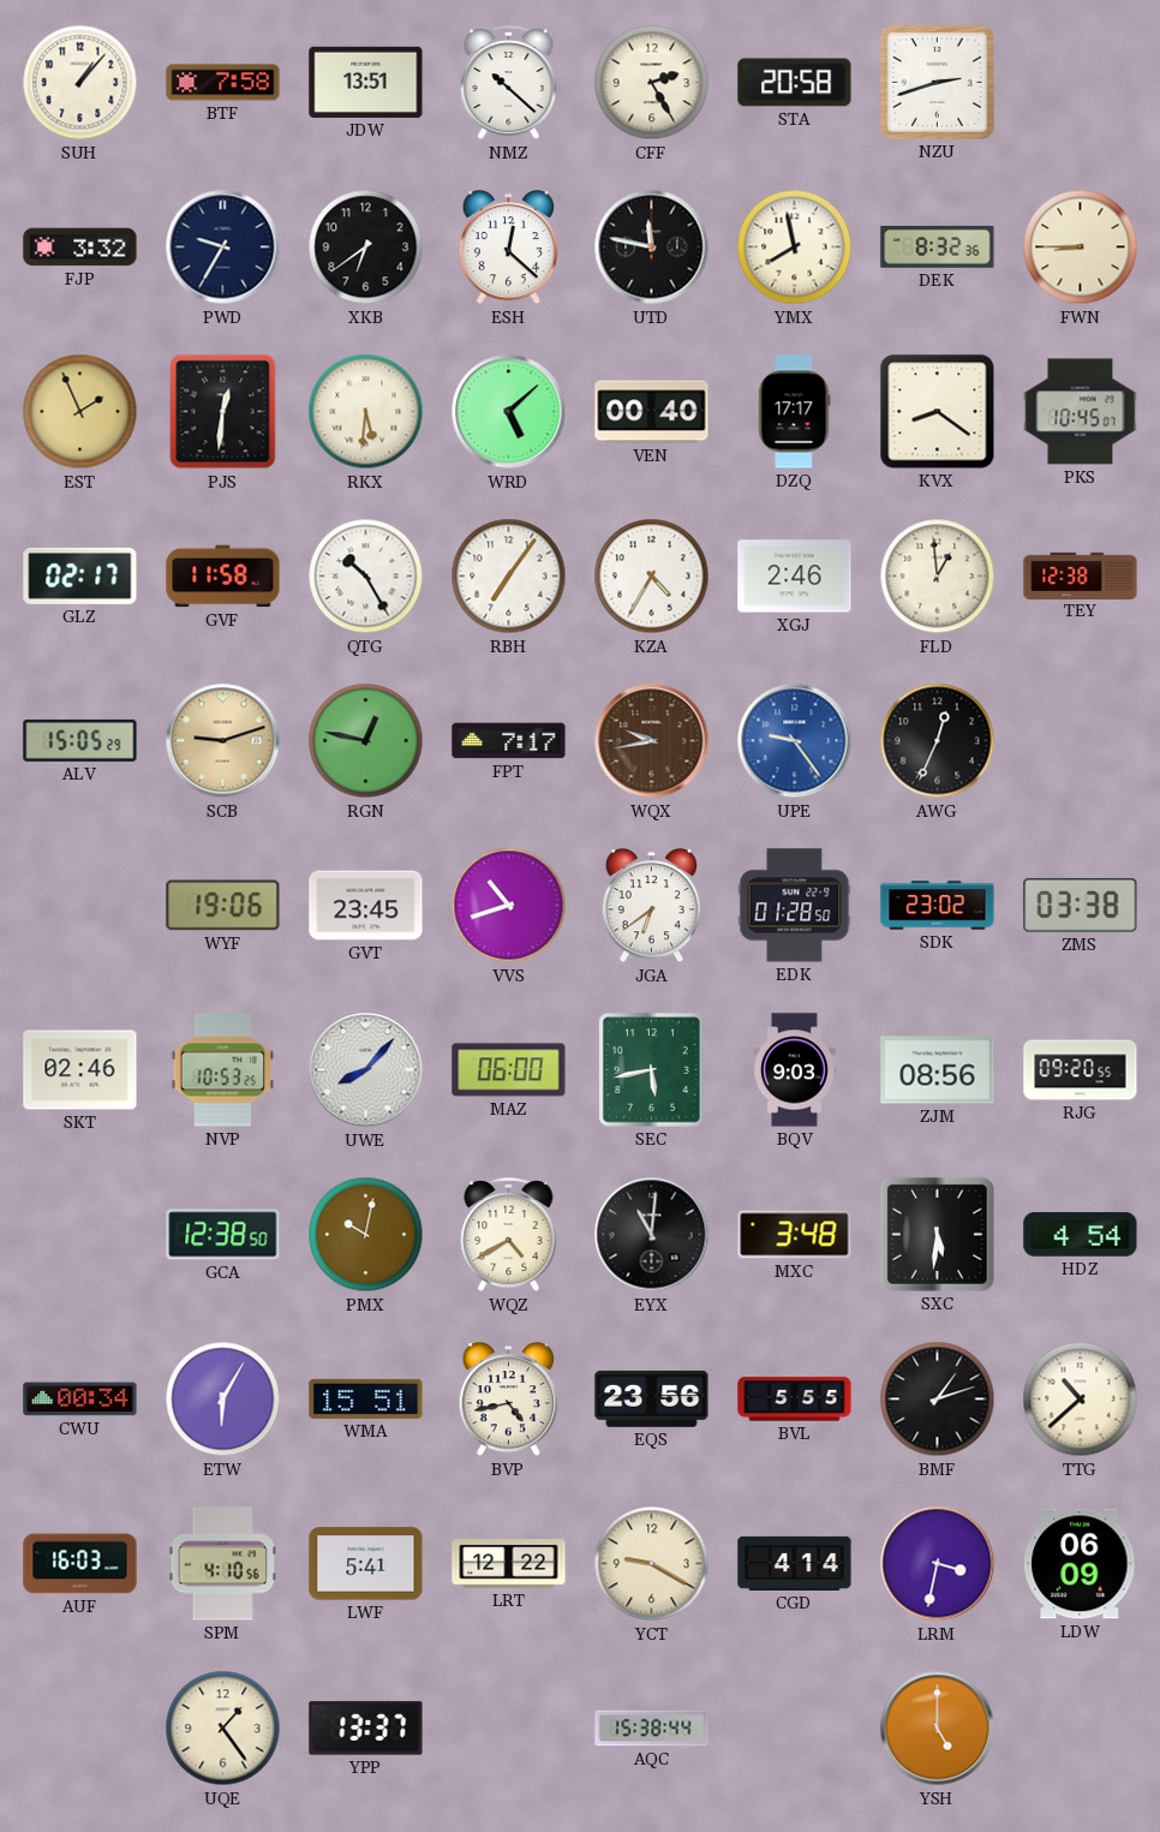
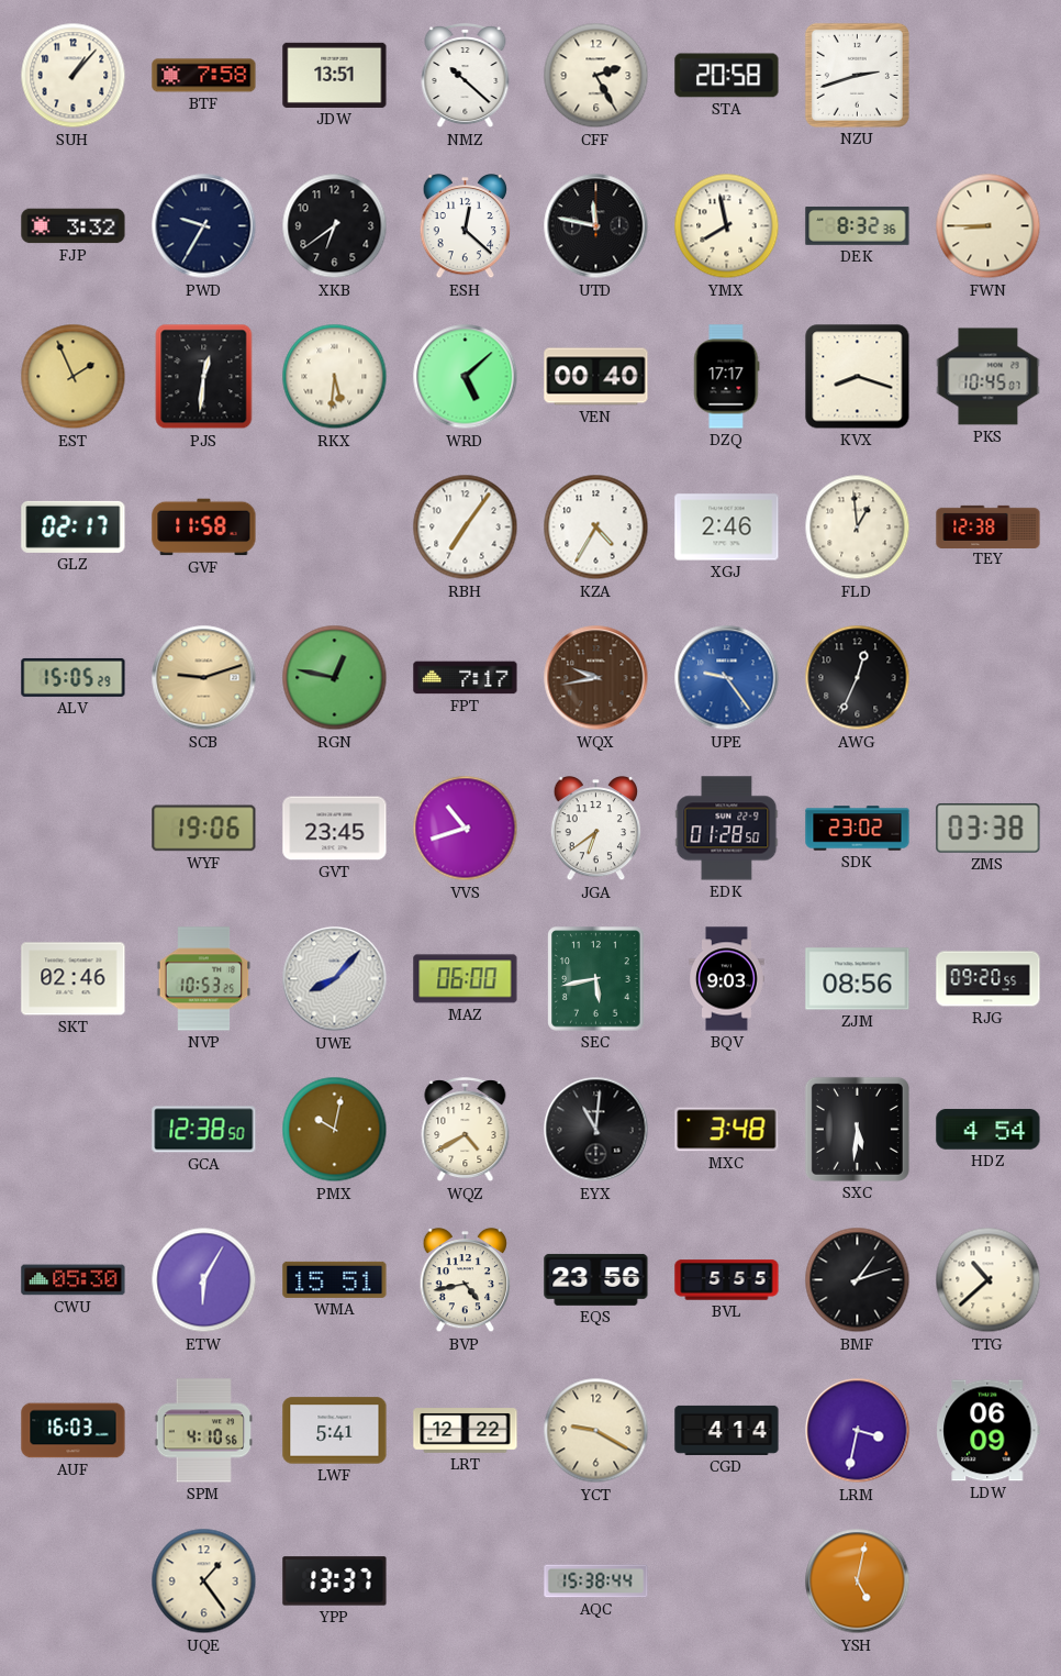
KVX: 8:21 -> 8:18
QTG: 10:25 -> none
CWU: 00:34 -> 05:30
YSH: 5:00 -> 5:02
